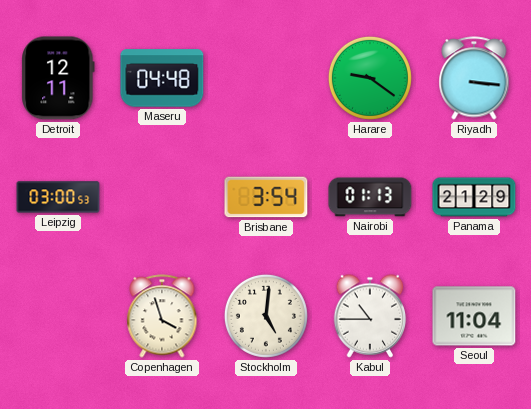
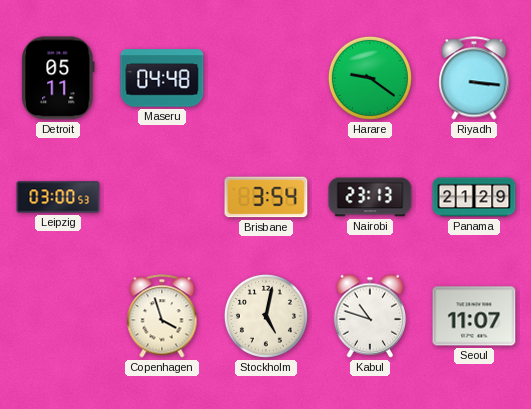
Detroit: 12:11 -> 05:11
Nairobi: 01:13 -> 23:13
Stockholm: 5:01 -> 5:02
Kabul: 10:45 -> 10:48
Seoul: 11:04 -> 11:07
